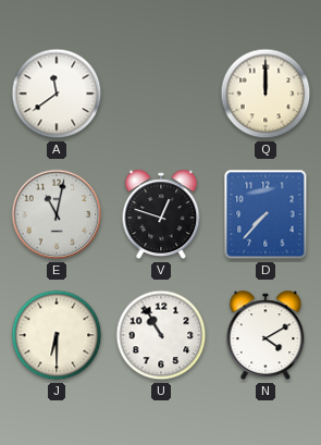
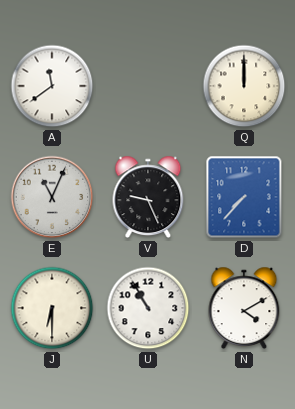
E: 11:02 -> 11:04
V: 12:48 -> 9:26
